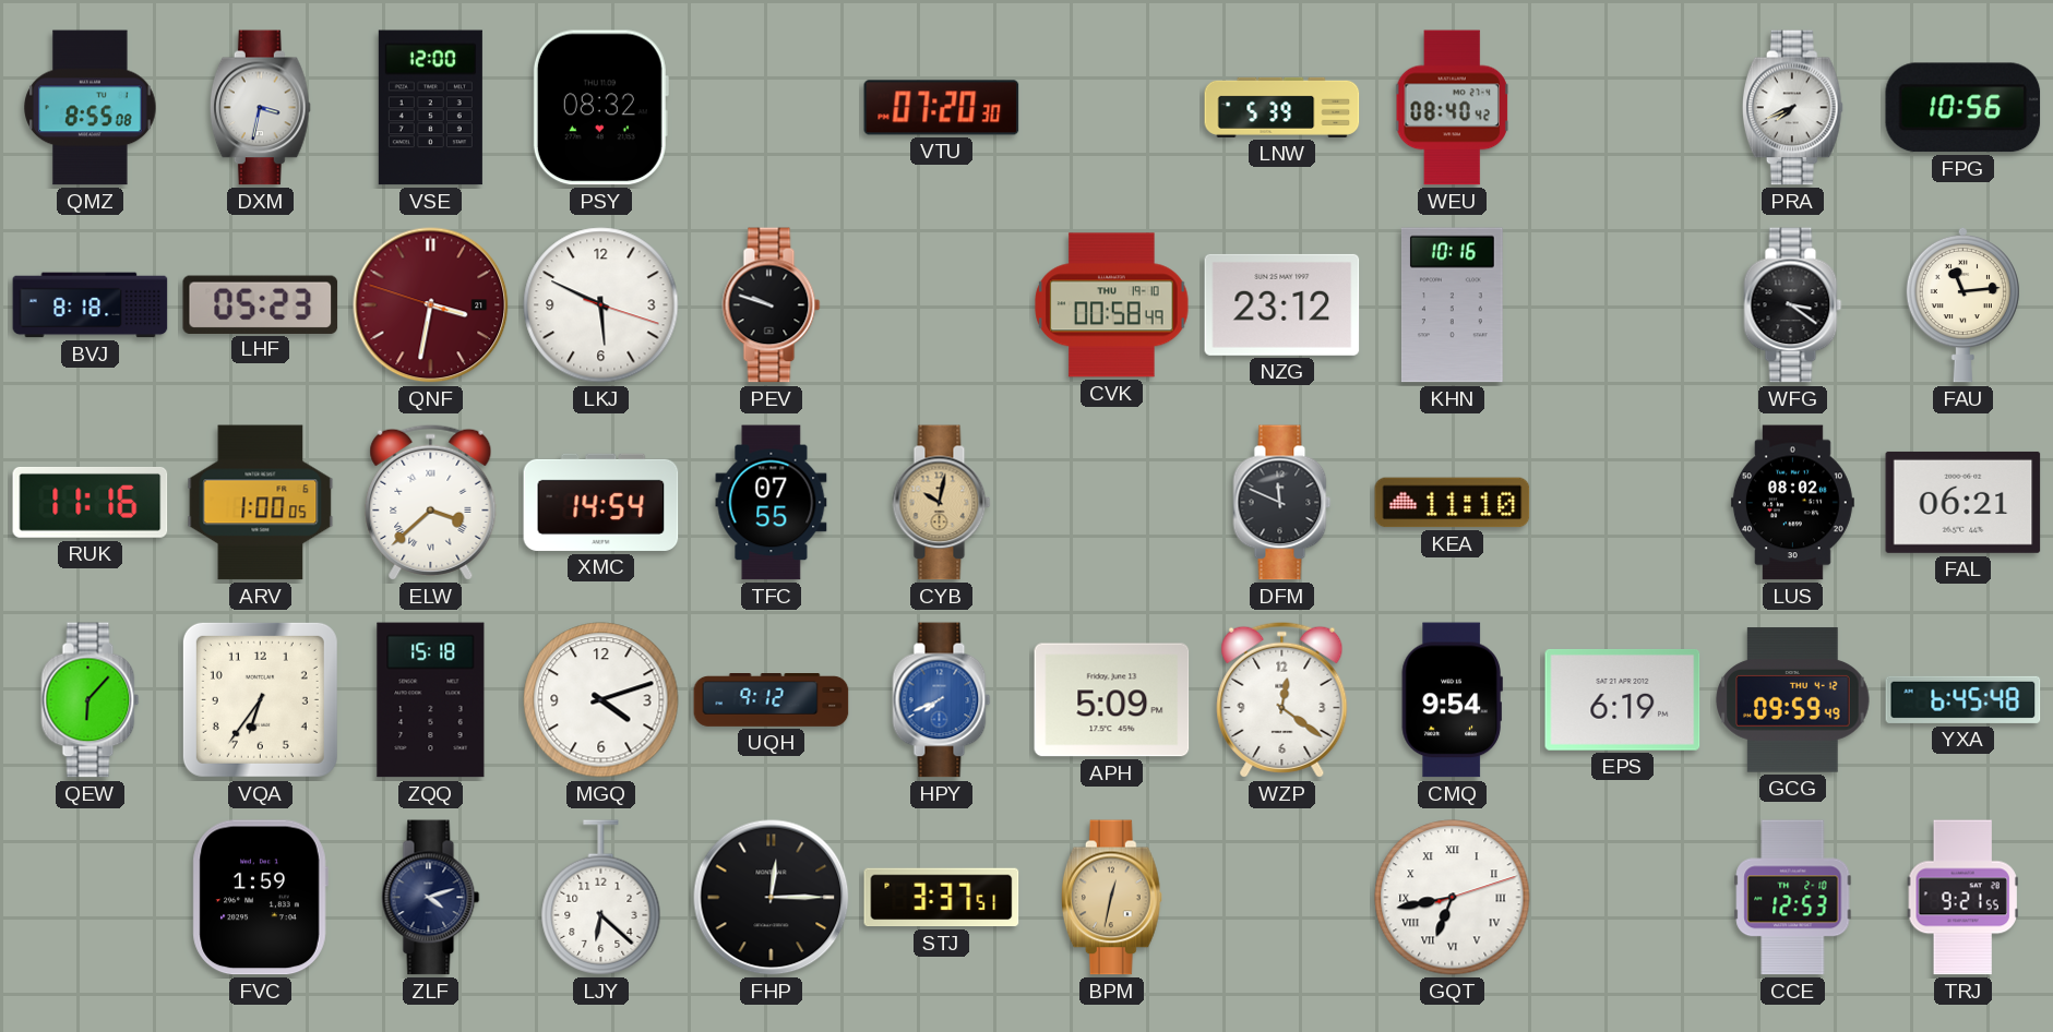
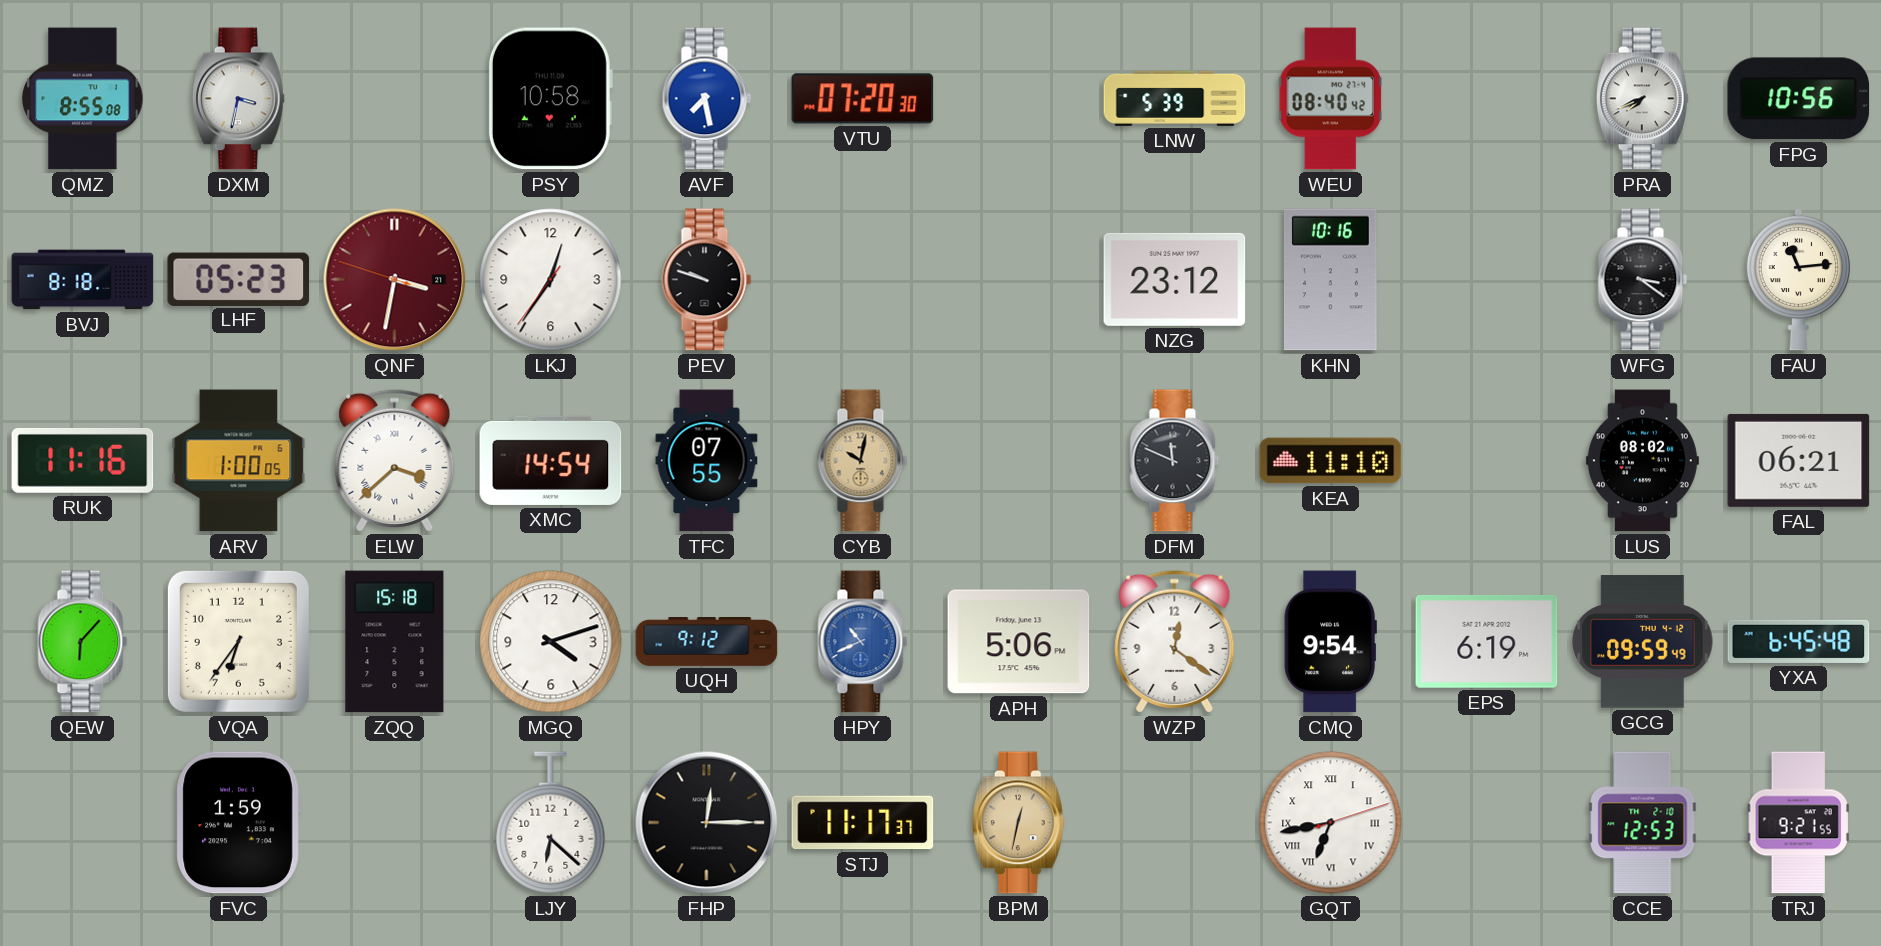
VSE: 12:00 -> none
PSY: 08:32 -> 10:58
AVF: none -> 7:28
LKJ: 5:49 -> 12:35
CVK: 00:58 -> none
HPY: 7:41 -> 10:41
APH: 5:09 -> 5:06
ZLF: 4:12 -> none
STJ: 3:37 -> 11:17
